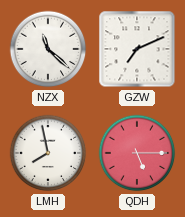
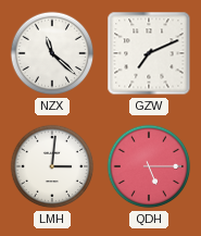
LMH: 7:58 -> 3:01
